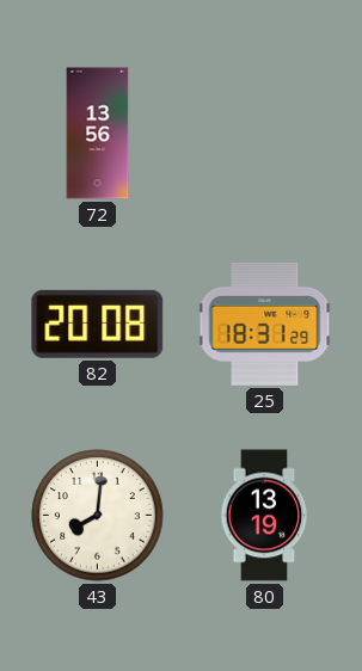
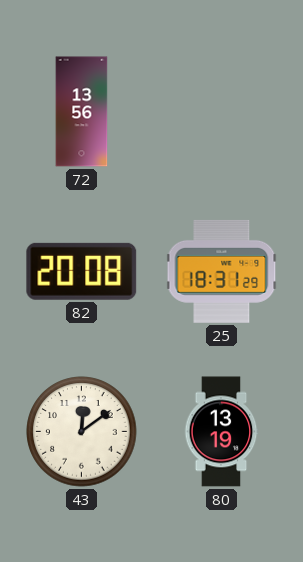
43: 8:01 -> 12:09
